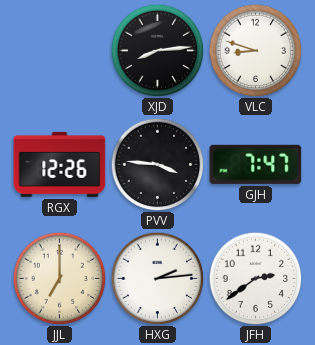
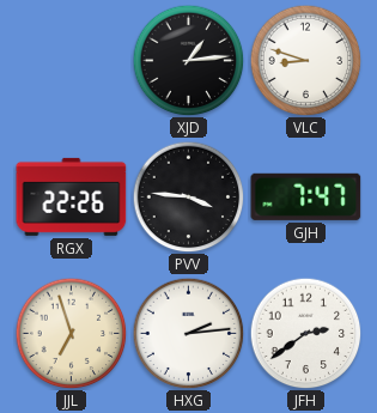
XJD: 8:14 -> 1:14
RGX: 12:26 -> 22:26
JJL: 7:00 -> 6:57
